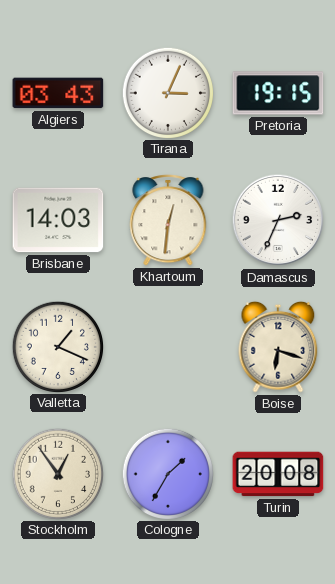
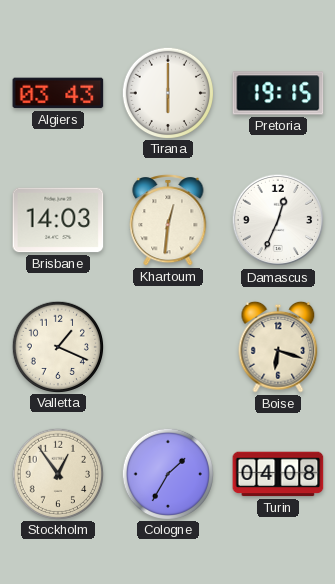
Tirana: 3:04 -> 6:00
Damascus: 2:34 -> 12:34
Turin: 20:08 -> 04:08
